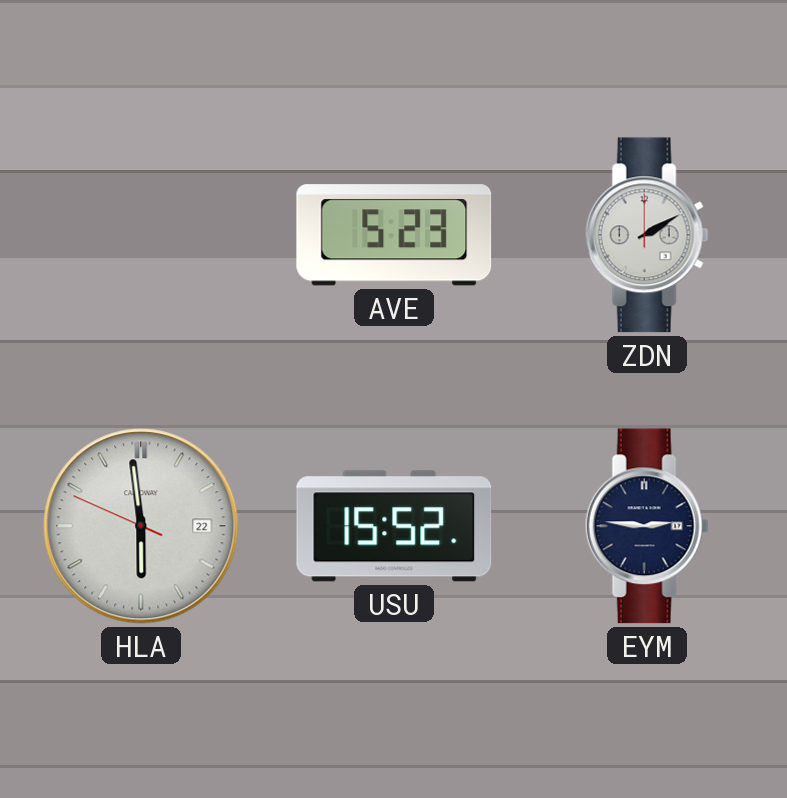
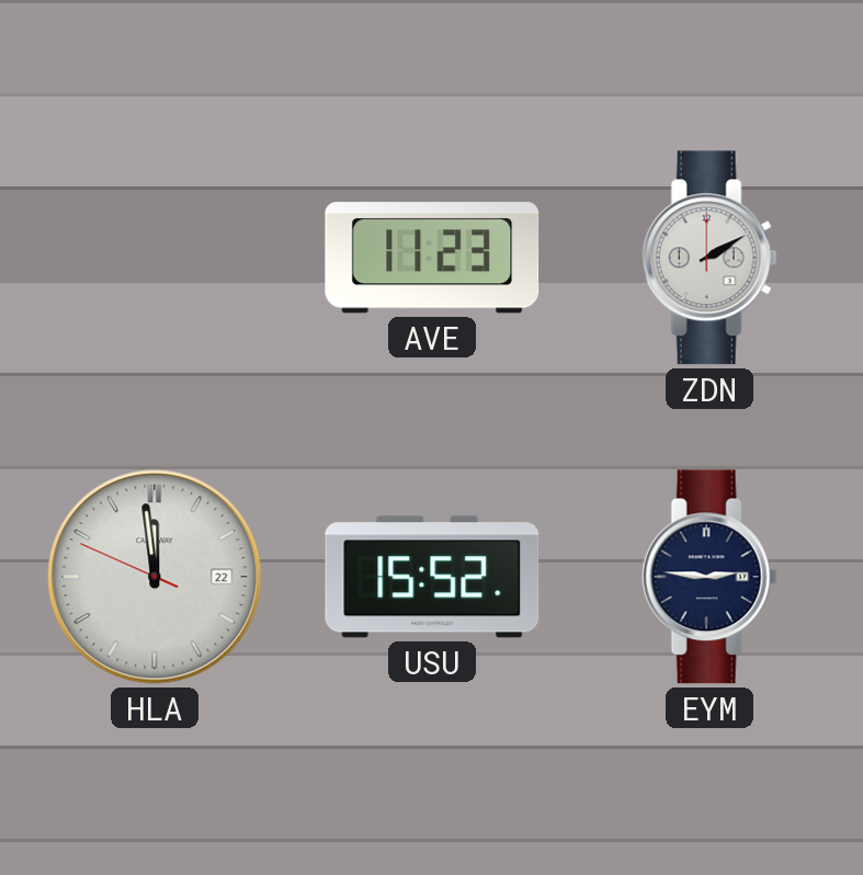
AVE: 5:23 -> 11:23
HLA: 5:58 -> 11:58
